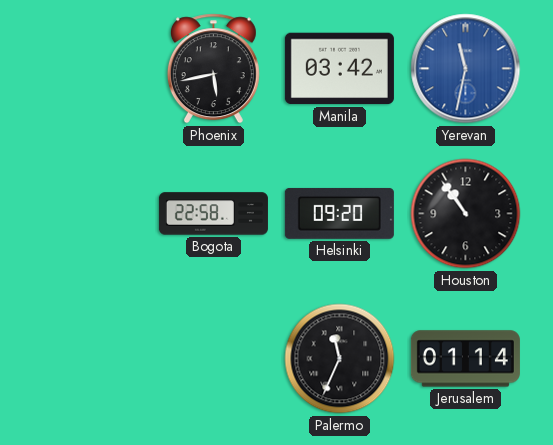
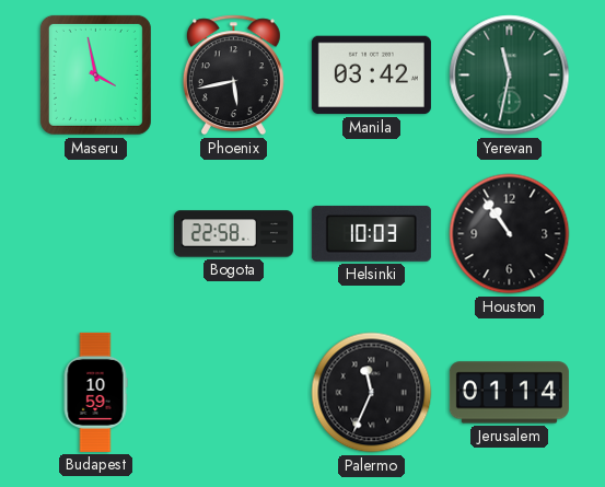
Maseru: none -> 3:58
Yerevan dial: blue -> green
Helsinki: 09:20 -> 10:03
Budapest: none -> 10:59
